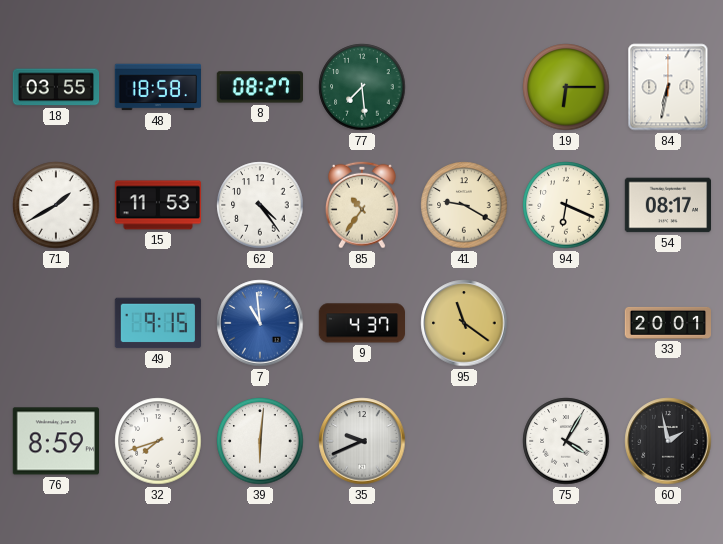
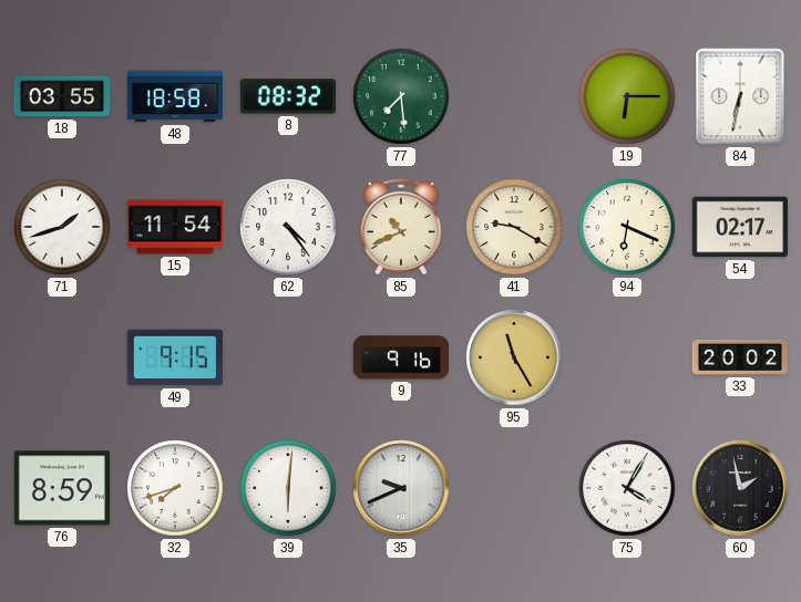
8: 08:27 -> 08:32
71: 1:40 -> 1:42
15: 11:53 -> 11:54
85: 10:36 -> 10:41
54: 08:17 -> 02:17
7: 10:59 -> none
9: 4:37 -> 9:16
95: 11:21 -> 11:25
33: 20:01 -> 20:02
